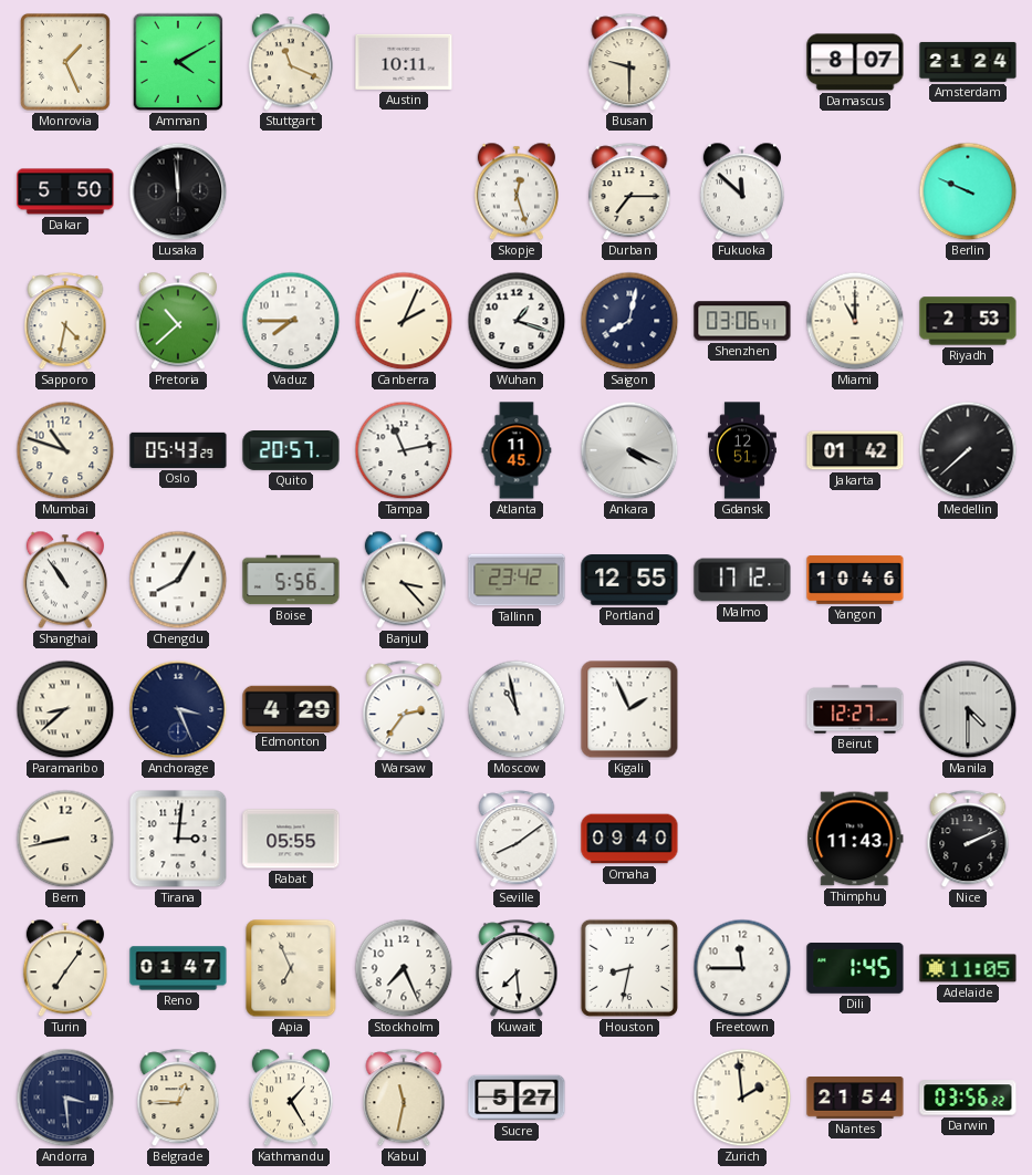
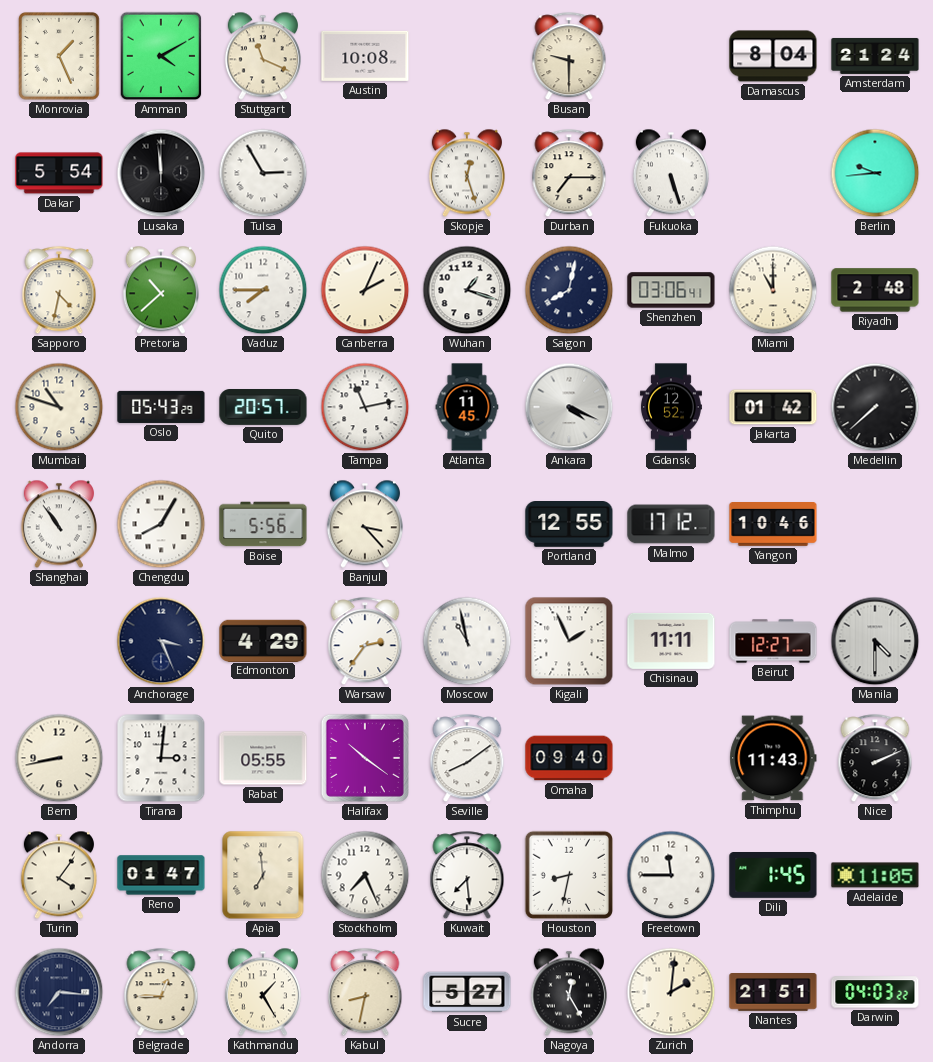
Austin: 10:11 -> 10:08
Damascus: 8:07 -> 8:04
Dakar: 5:50 -> 5:54
Tulsa: none -> 2:55
Fukuoka: 11:52 -> 5:27
Berlin: 9:49 -> 9:44
Riyadh: 2:53 -> 2:48
Gdansk: 12:51 -> 12:52
Tallinn: 23:42 -> none
Paramaribo: 8:38 -> none
Chisinau: none -> 11:11
Halifax: none -> 10:21
Turin: 7:06 -> 4:06
Apia: 6:56 -> 6:59
Andorra: 3:29 -> 7:16
Kabul: 11:32 -> 8:32
Nagoya: none -> 12:25
Zurich: 1:59 -> 2:01
Nantes: 21:54 -> 21:51
Darwin: 03:56 -> 04:03
